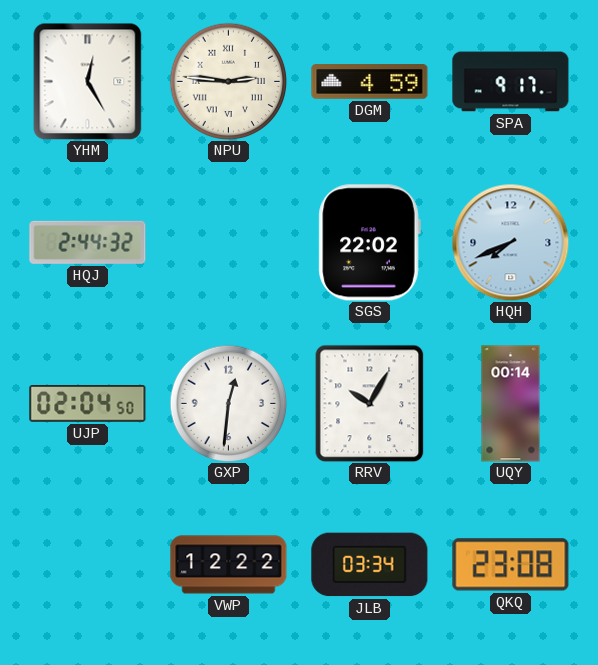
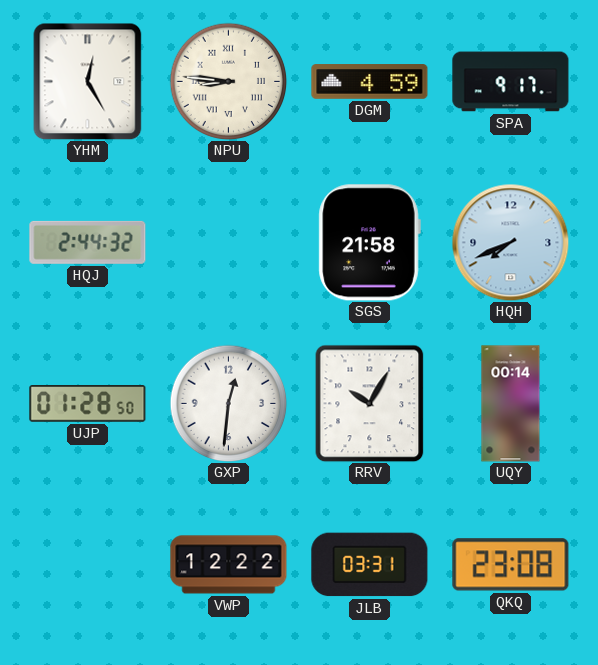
NPU: 2:46 -> 8:46
SGS: 22:02 -> 21:58
UJP: 02:04 -> 01:28
JLB: 03:34 -> 03:31
